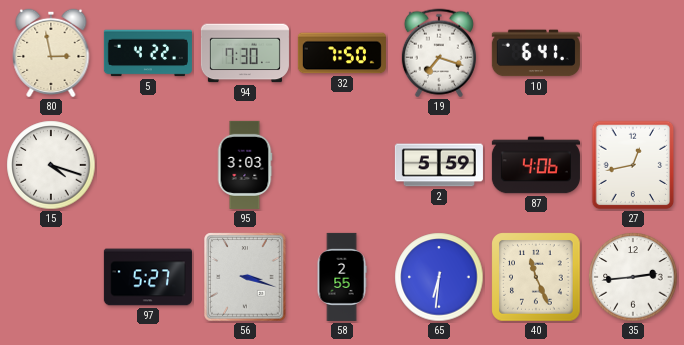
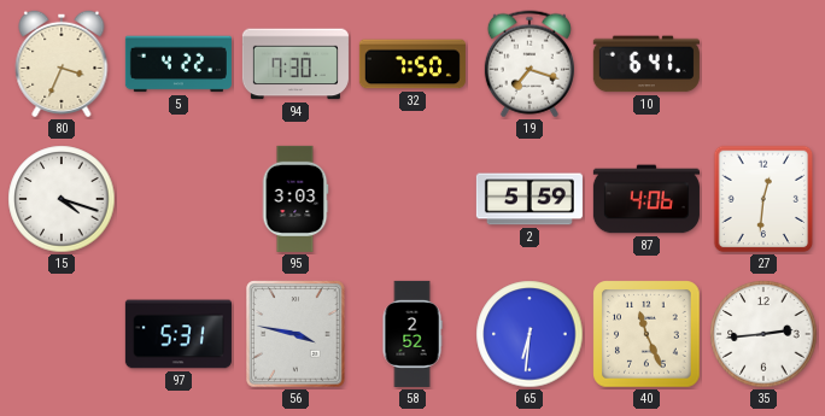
80: 2:58 -> 3:34
27: 12:43 -> 12:31
97: 5:27 -> 5:31
56: 3:18 -> 3:47
58: 2:55 -> 2:52
